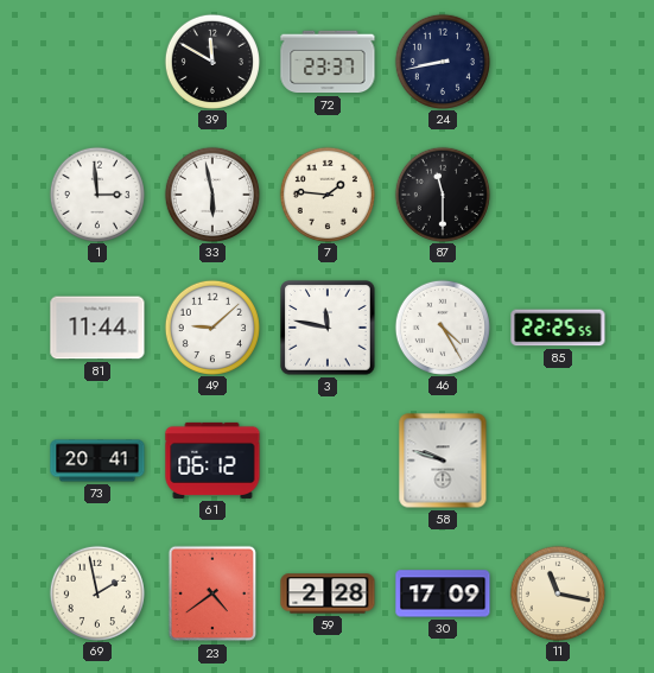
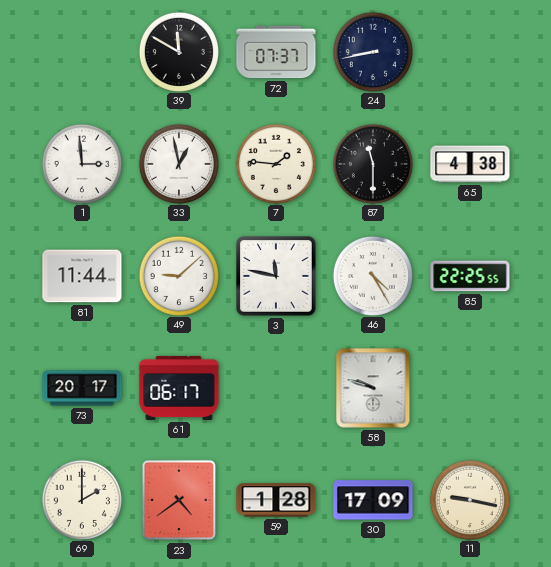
72: 23:37 -> 07:37
33: 5:58 -> 12:58
65: none -> 4:38
73: 20:41 -> 20:17
61: 06:12 -> 06:17
69: 1:58 -> 2:00
59: 2:28 -> 1:28
11: 11:17 -> 9:17
